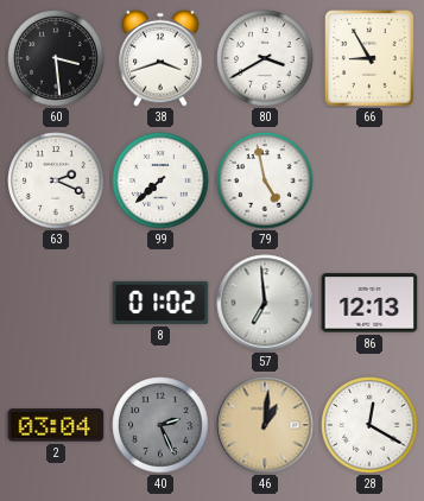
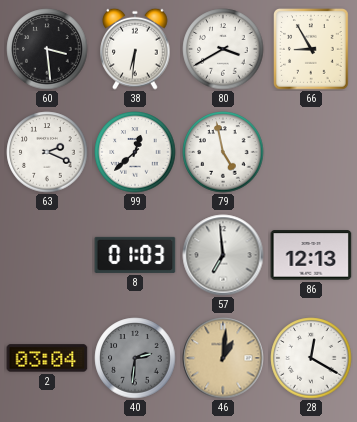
38: 3:42 -> 6:31
99: 7:38 -> 12:38
8: 01:02 -> 01:03
40: 2:26 -> 2:31
